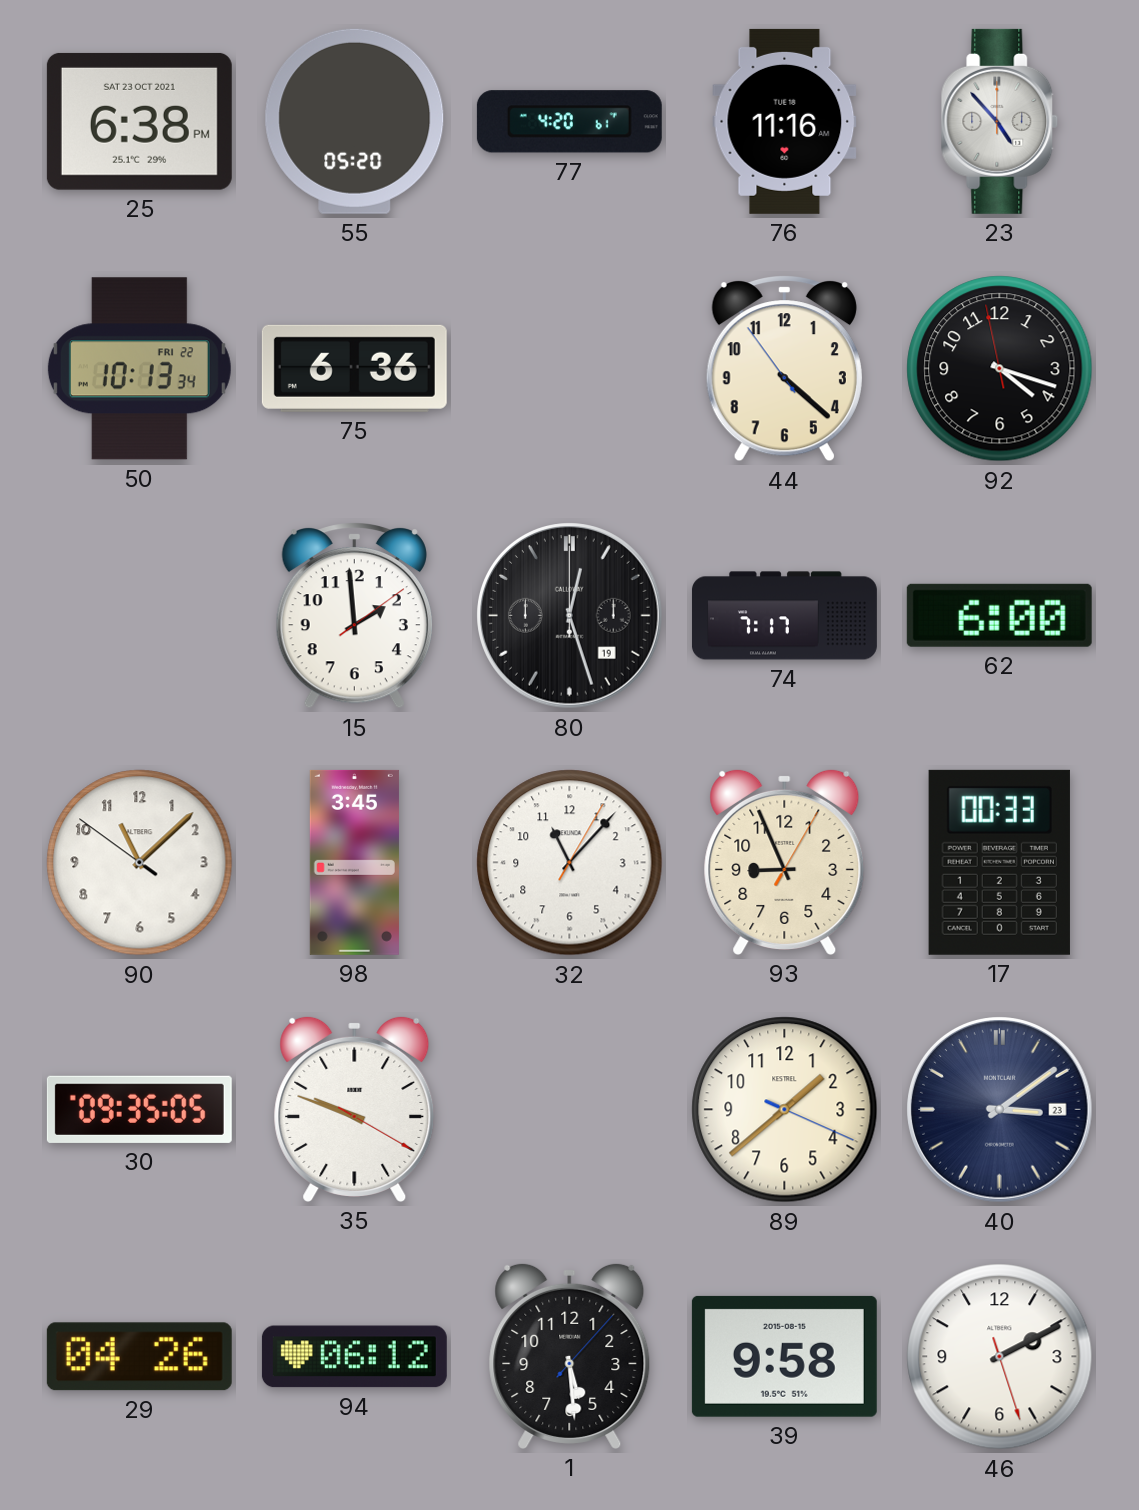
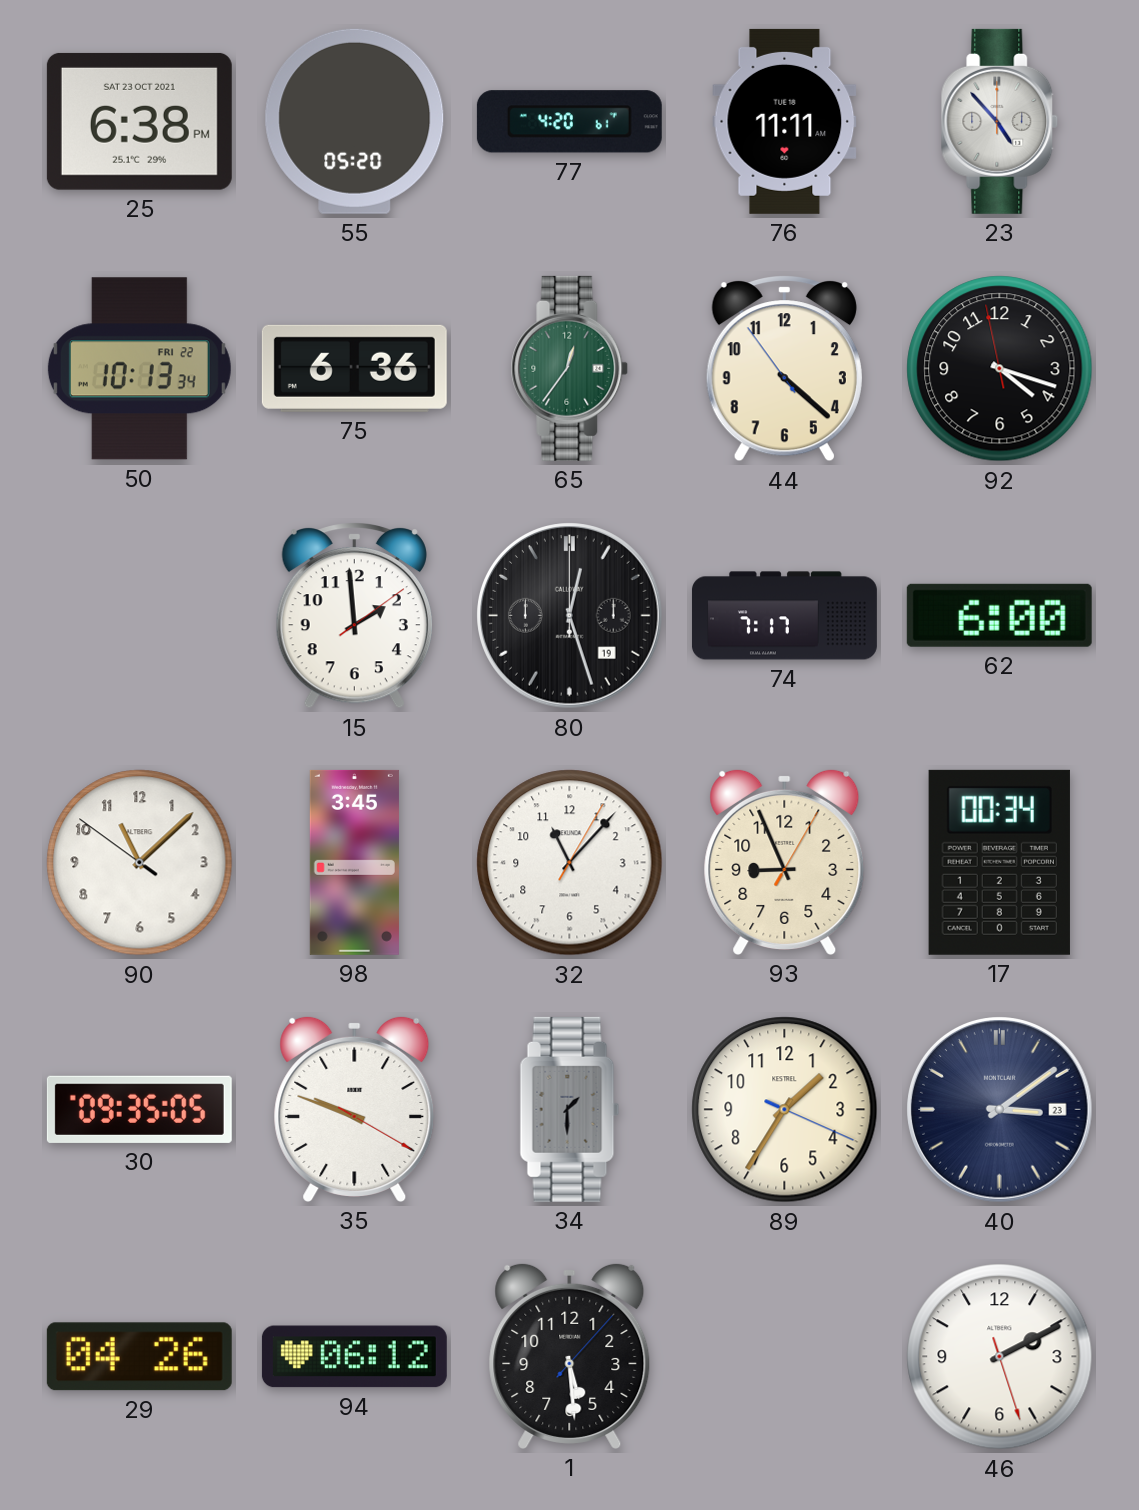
76: 11:16 -> 11:11
65: none -> 12:36
17: 00:33 -> 00:34
34: none -> 1:30
89: 1:38 -> 1:35
39: 9:58 -> none
